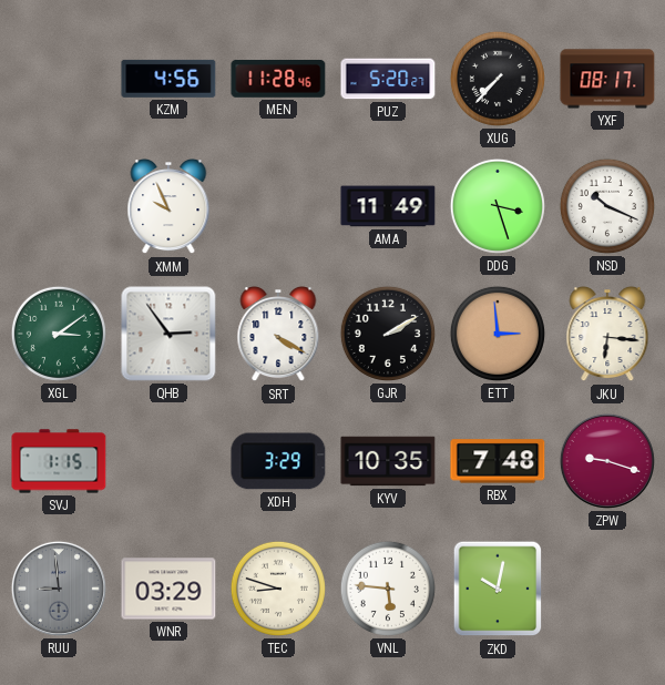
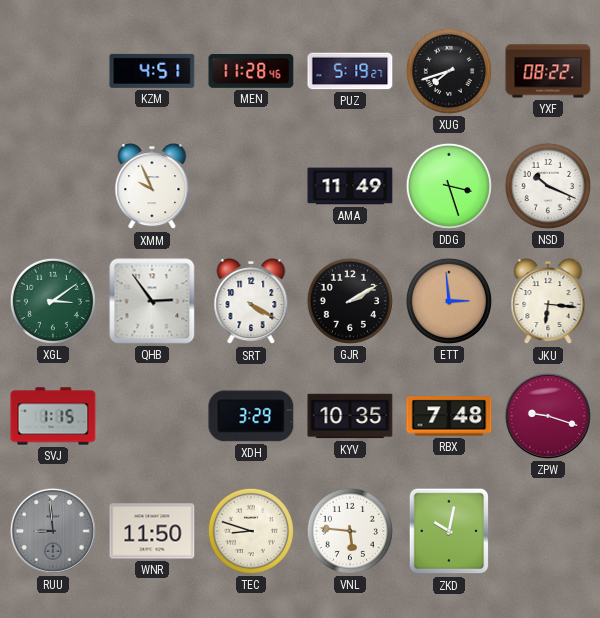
KZM: 4:56 -> 4:51
PUZ: 5:20 -> 5:19
XUG: 7:37 -> 7:42
YXF: 08:17 -> 08:22
WNR: 03:29 -> 11:50
